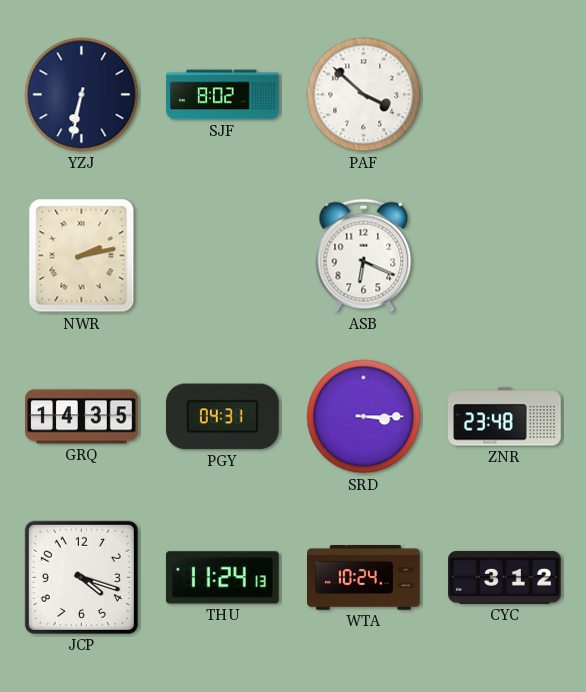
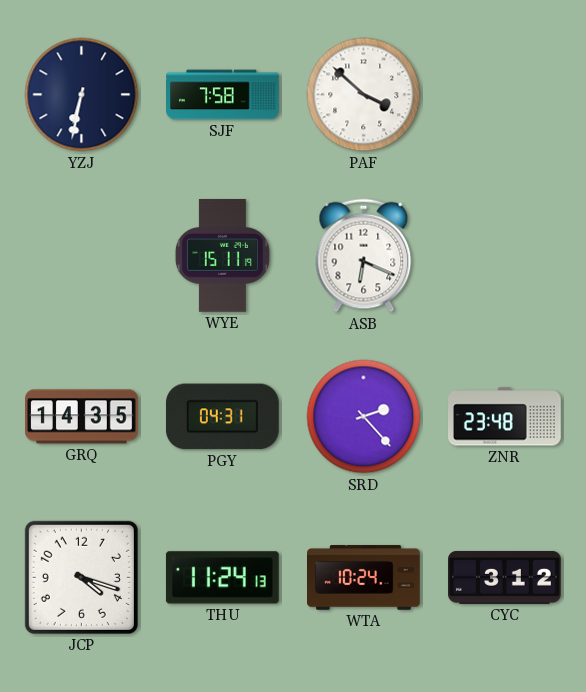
SJF: 8:02 -> 7:58
NWR: 2:13 -> none
WYE: none -> 15:11
SRD: 3:15 -> 2:23
